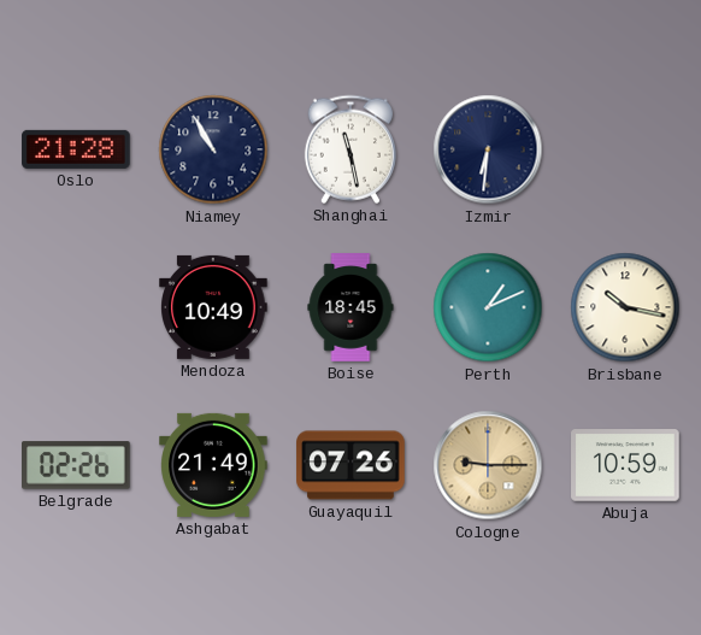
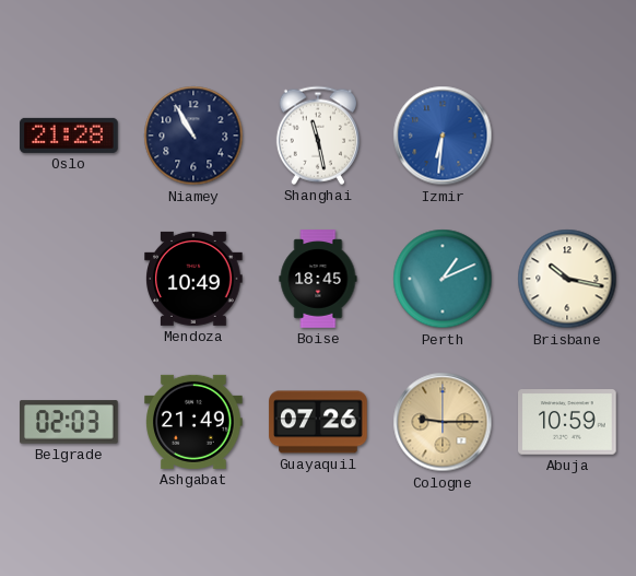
Izmir dial: navy -> blue
Belgrade: 02:26 -> 02:03
